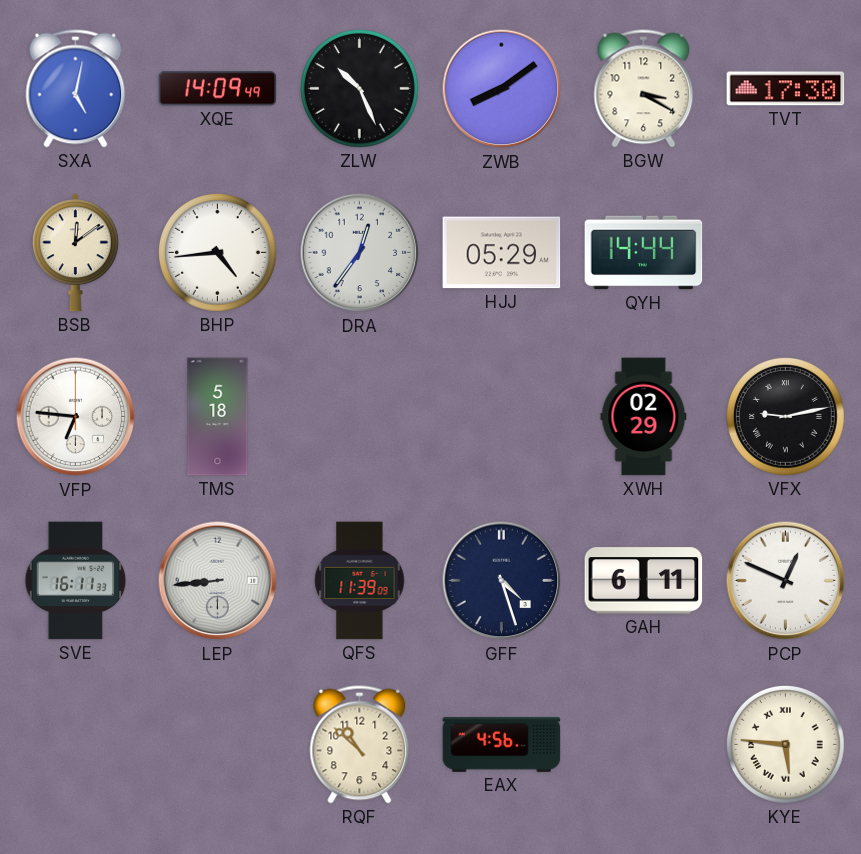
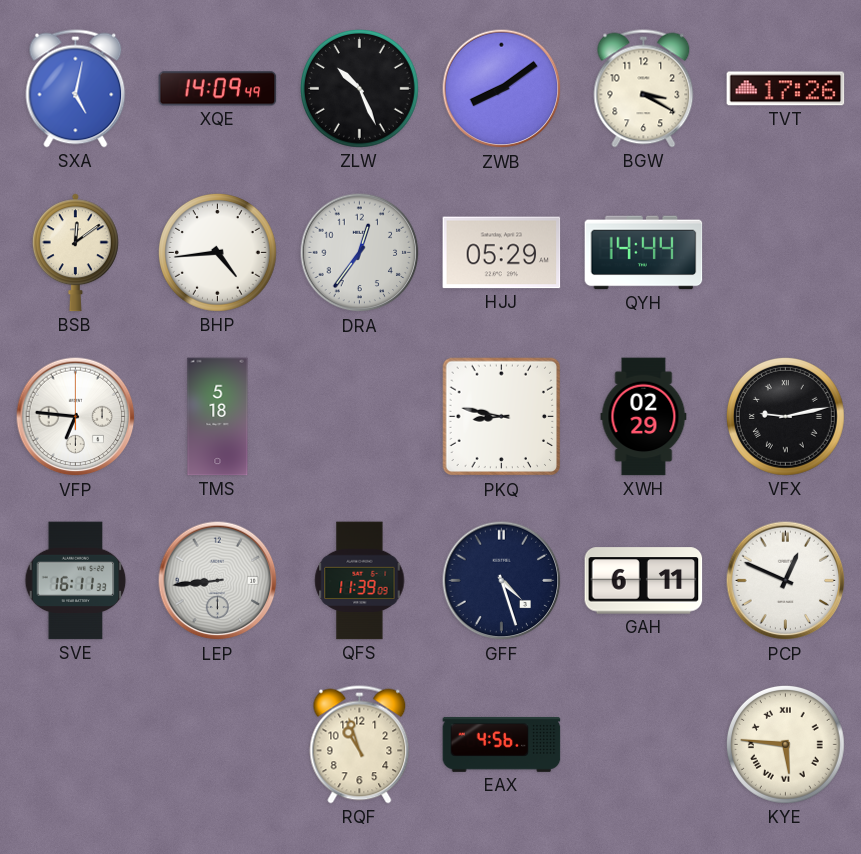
TVT: 17:30 -> 17:26
PKQ: none -> 8:47
RQF: 10:52 -> 10:57
